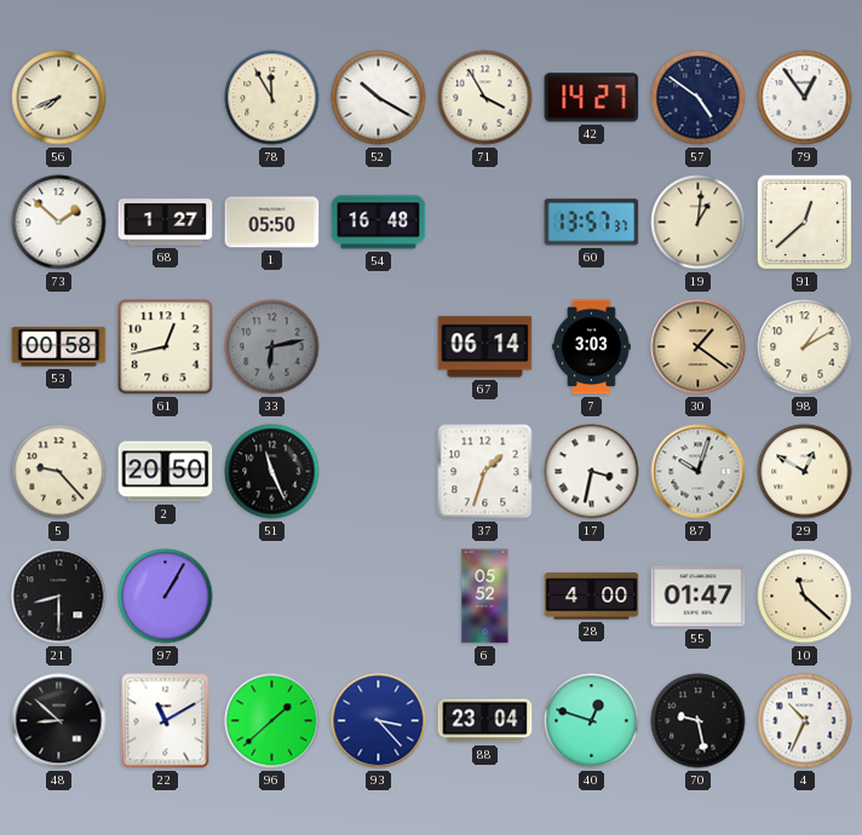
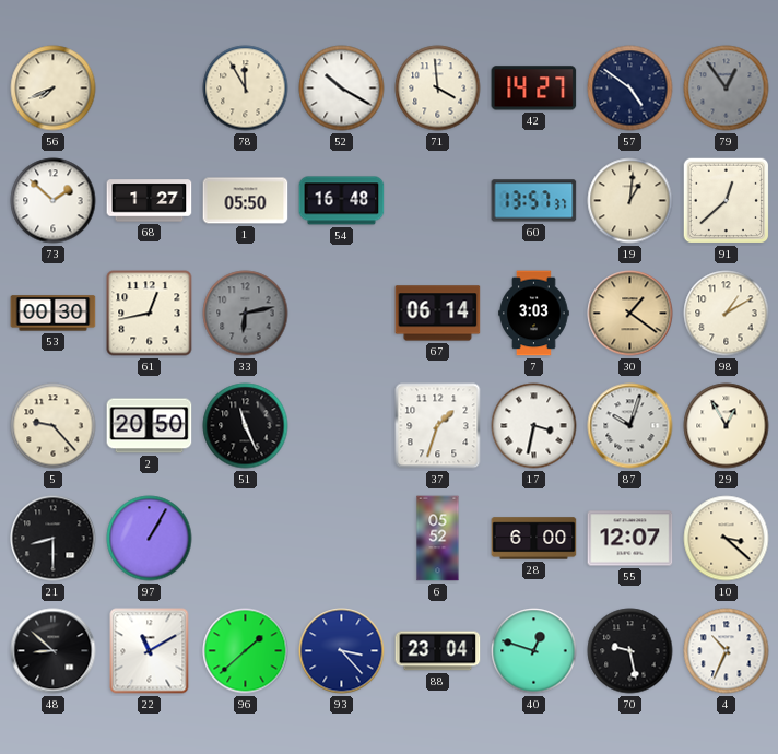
71: 3:55 -> 3:59
79 dial: white -> grey
53: 00:58 -> 00:30
29: 12:50 -> 12:55
28: 4:00 -> 6:00
55: 01:47 -> 12:07
10: 11:22 -> 3:22
